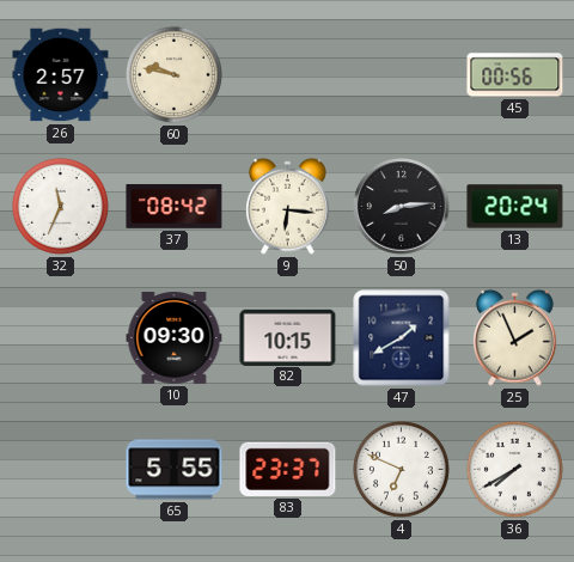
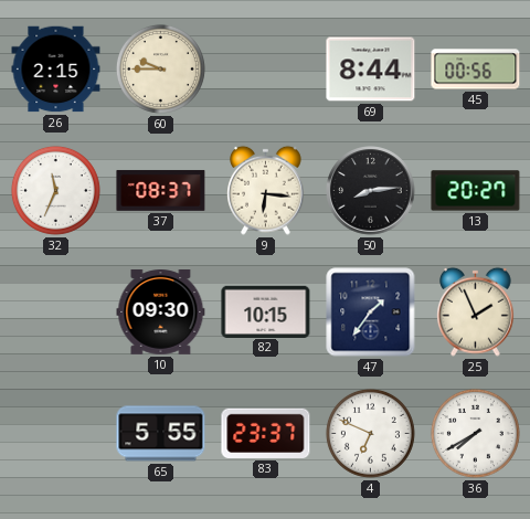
26: 2:57 -> 2:15
60: 9:47 -> 9:45
69: none -> 8:44
37: 08:42 -> 08:37
13: 20:24 -> 20:27
47: 1:40 -> 1:36
